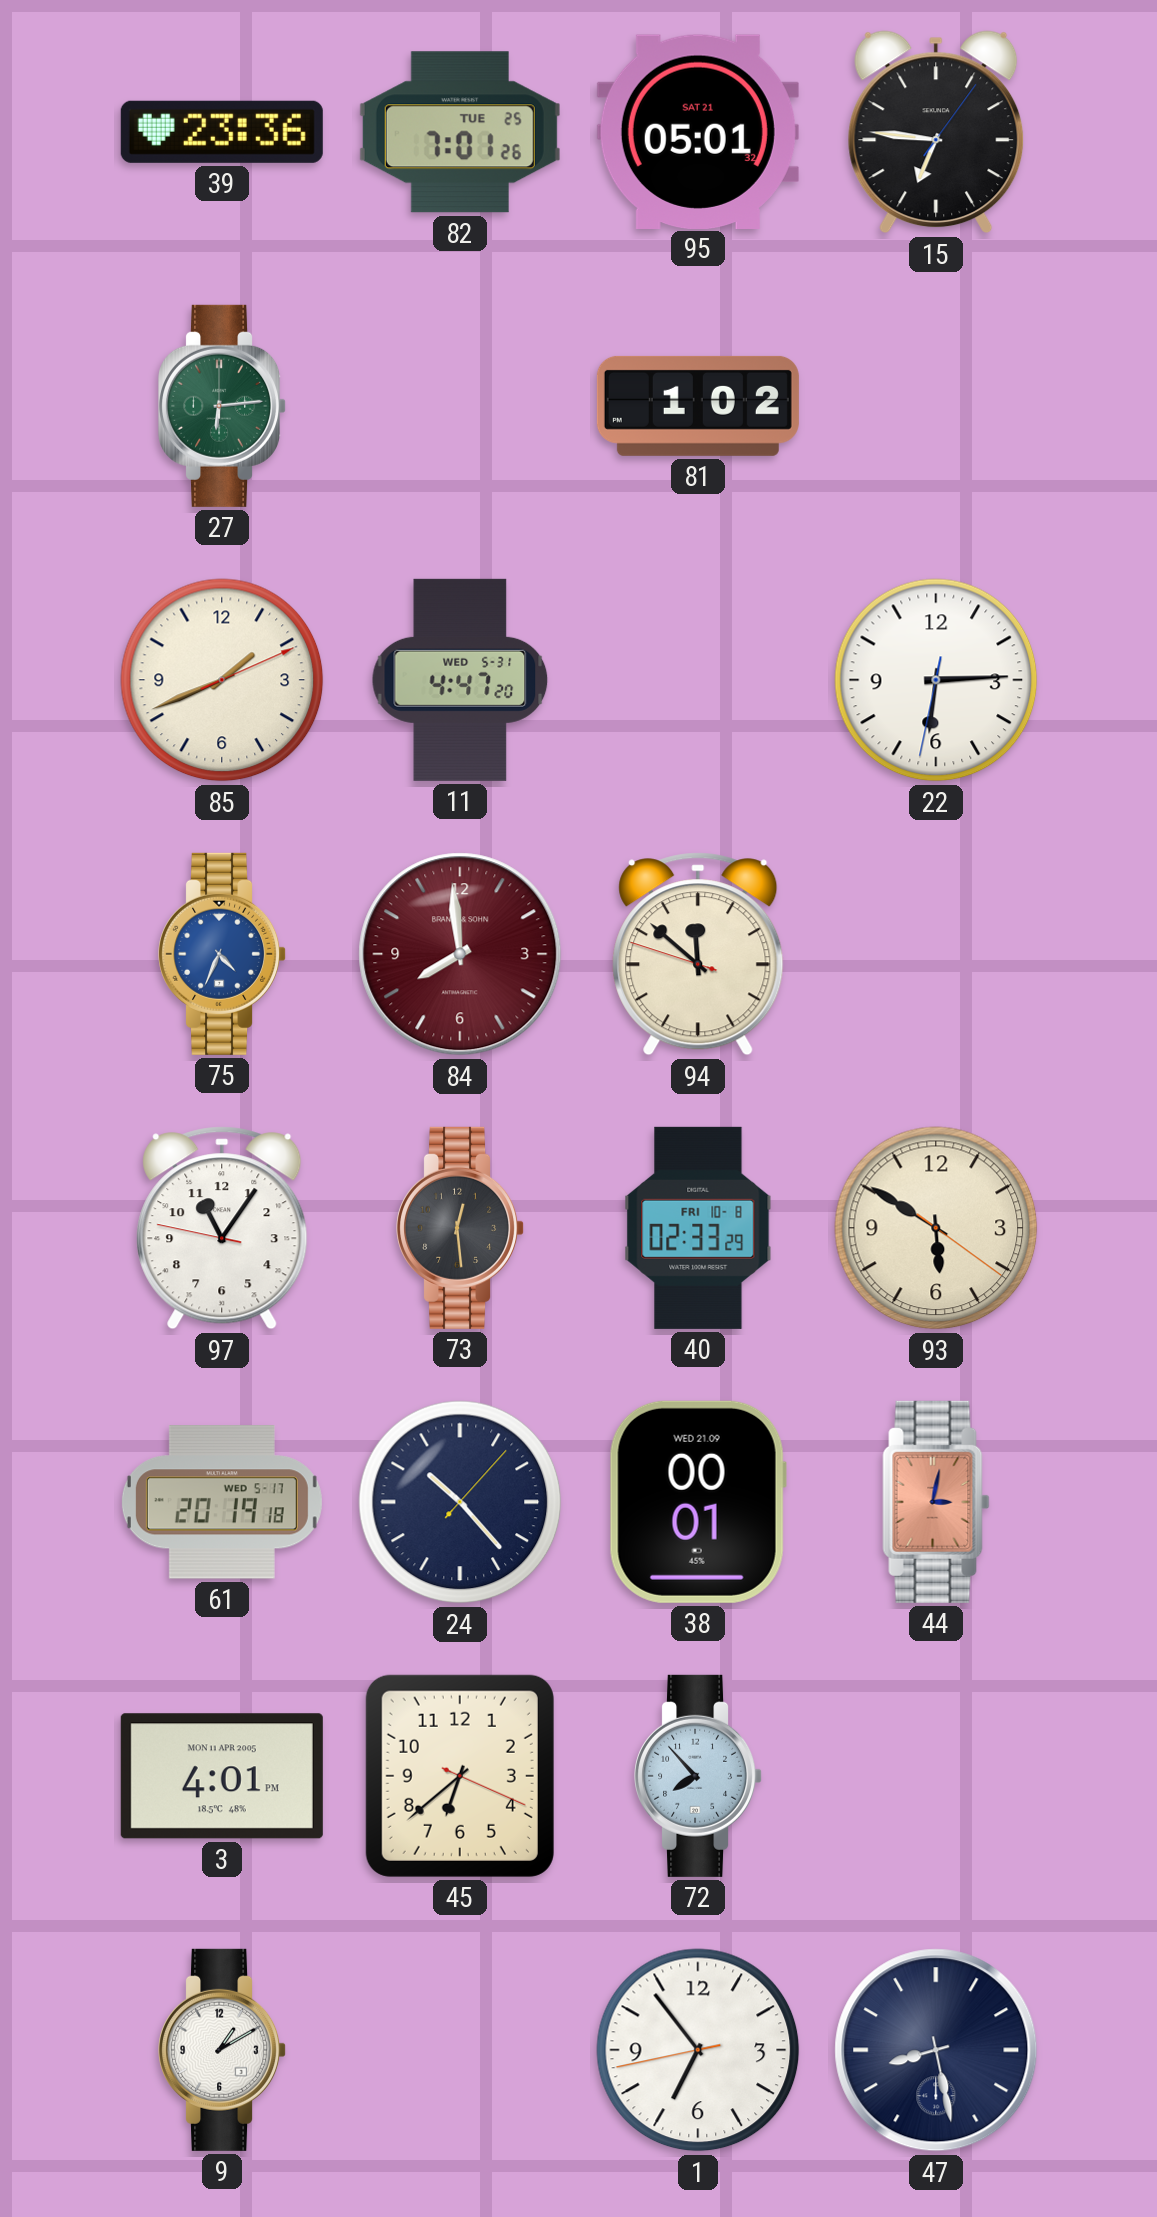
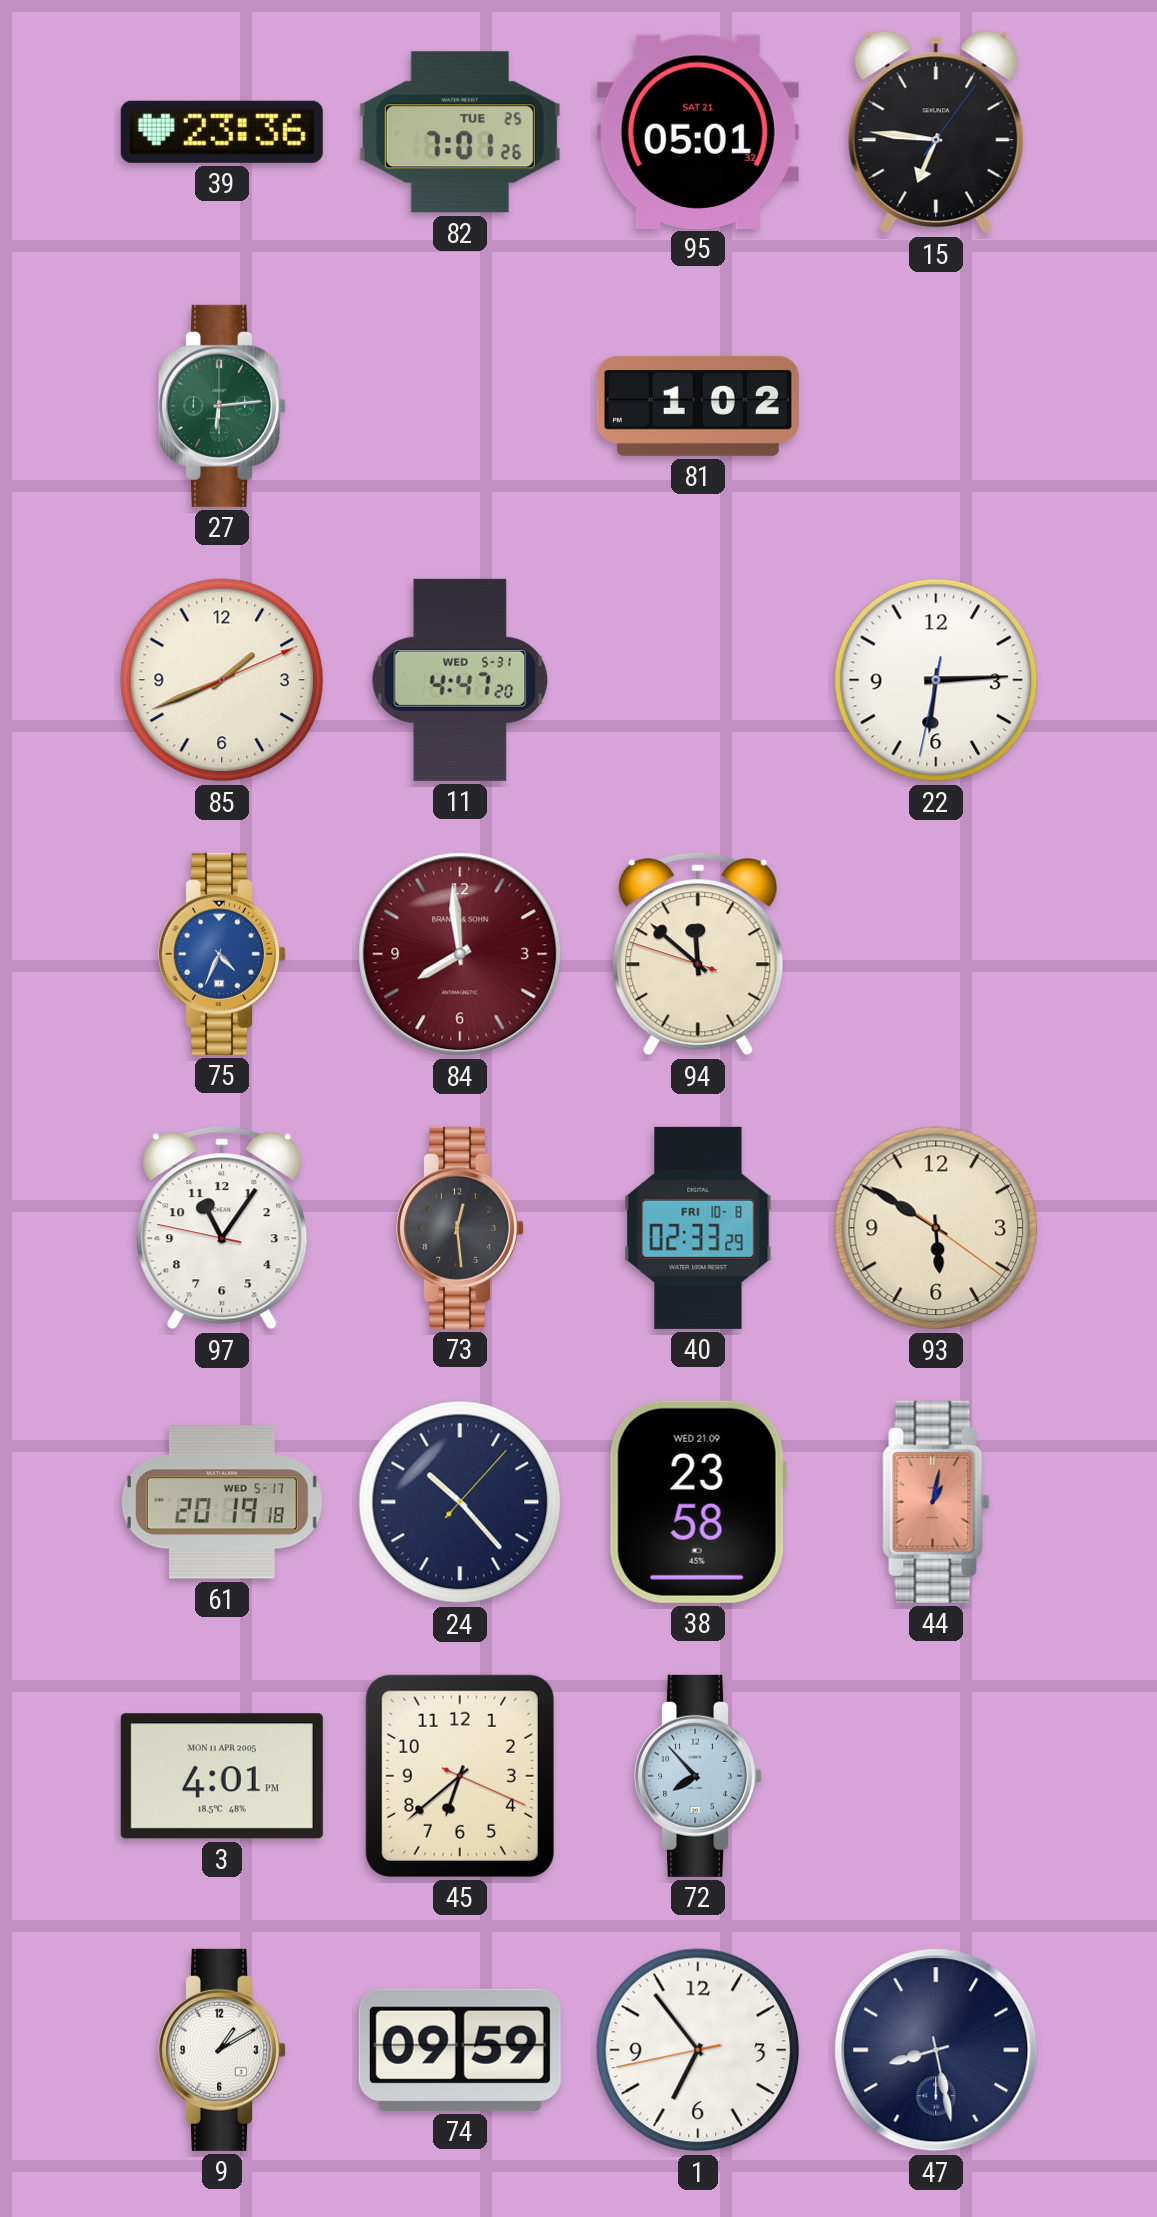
38: 00:01 -> 23:58
44: 3:02 -> 1:02
74: none -> 09:59
